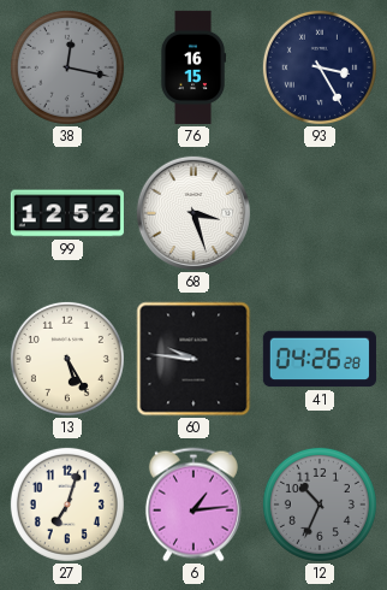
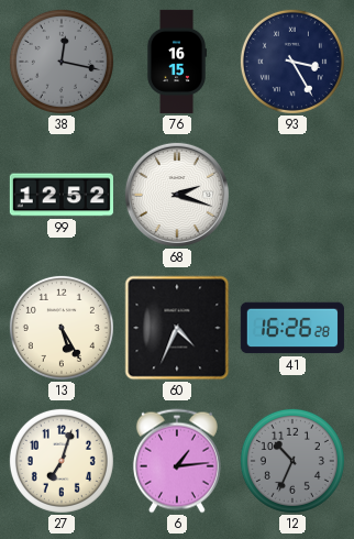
68: 3:27 -> 2:18
60: 9:46 -> 4:34
41: 04:26 -> 16:26
